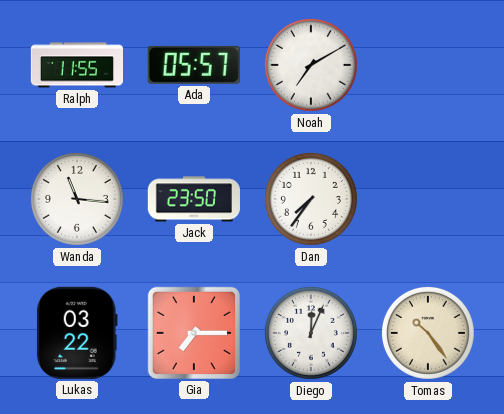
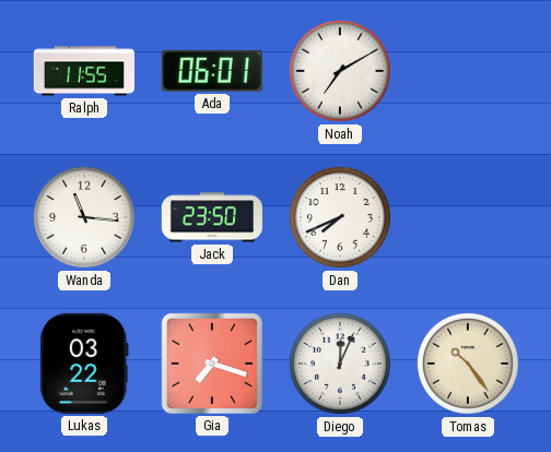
Ada: 05:57 -> 06:01
Dan: 7:36 -> 7:41
Gia: 7:15 -> 7:18
